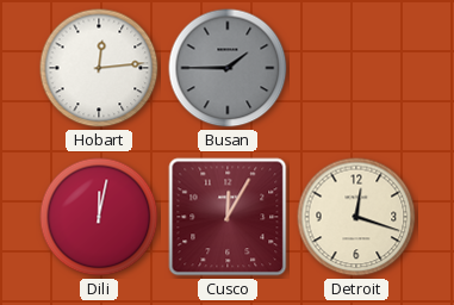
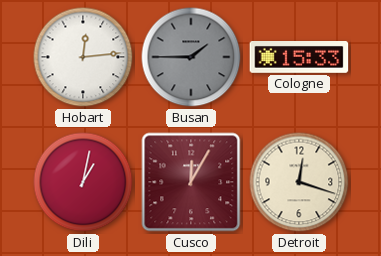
Cologne: none -> 15:33
Dili: 12:02 -> 1:02
